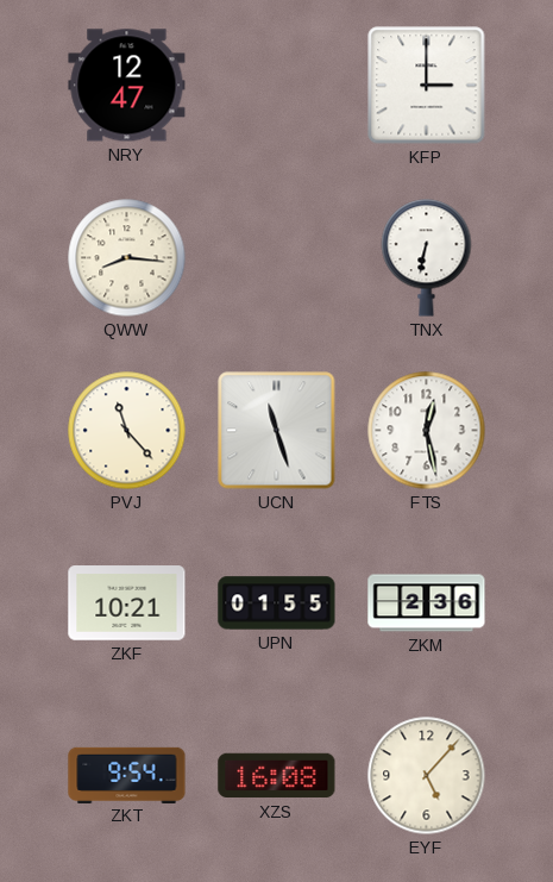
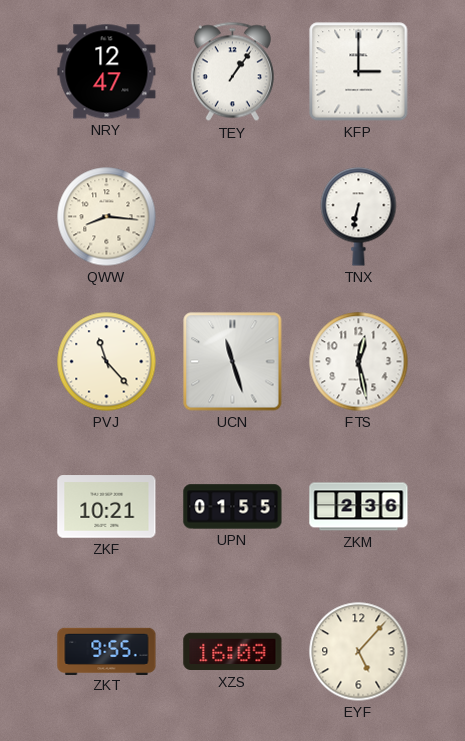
TEY: none -> 1:06
ZKT: 9:54 -> 9:55
XZS: 16:08 -> 16:09
